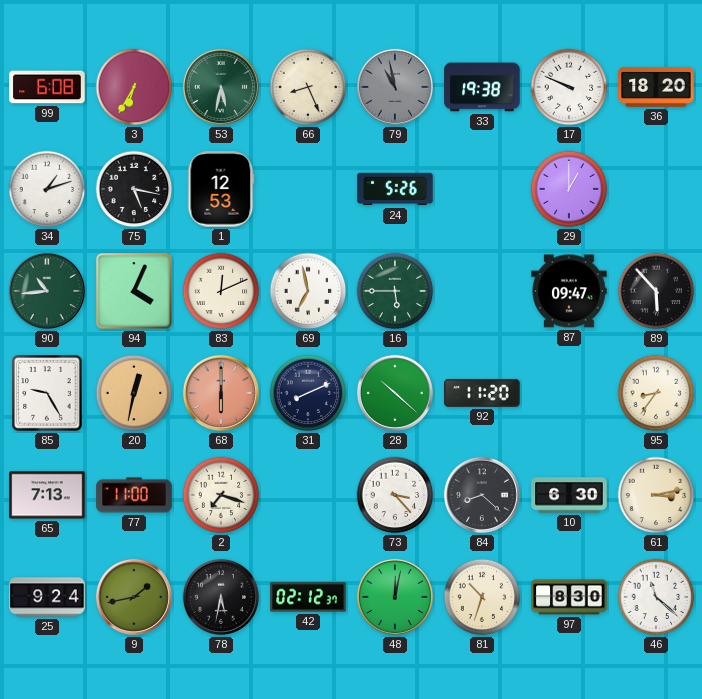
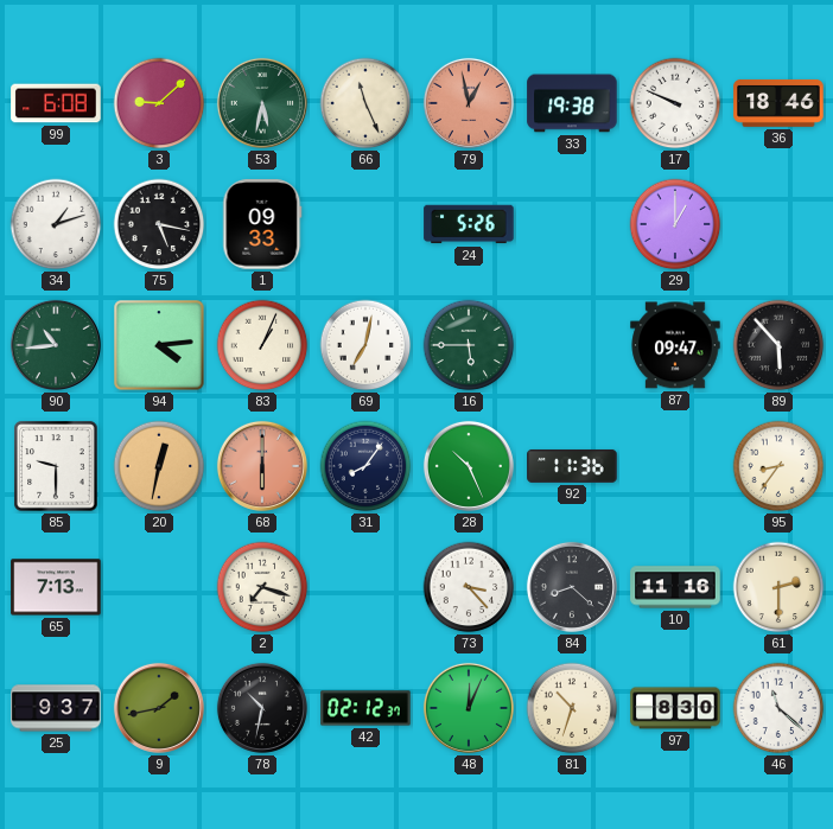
3: 6:35 -> 9:08
66: 8:26 -> 11:26
79: 10:58 -> 12:58
79 dial: grey -> salmon
36: 18:20 -> 18:46
1: 12:53 -> 09:33
94: 4:04 -> 4:14
83: 12:11 -> 1:04
69: 6:58 -> 7:02
85: 9:25 -> 9:30
31: 8:11 -> 8:06
28: 10:22 -> 10:26
92: 11:20 -> 11:36
77: 11:00 -> none
10: 6:30 -> 11:16
61: 3:13 -> 2:30
25: 9:24 -> 9:37
78: 5:32 -> 10:32
48: 12:02 -> 12:04
